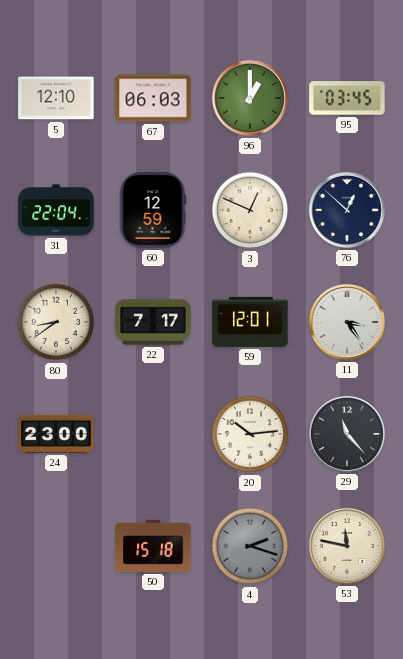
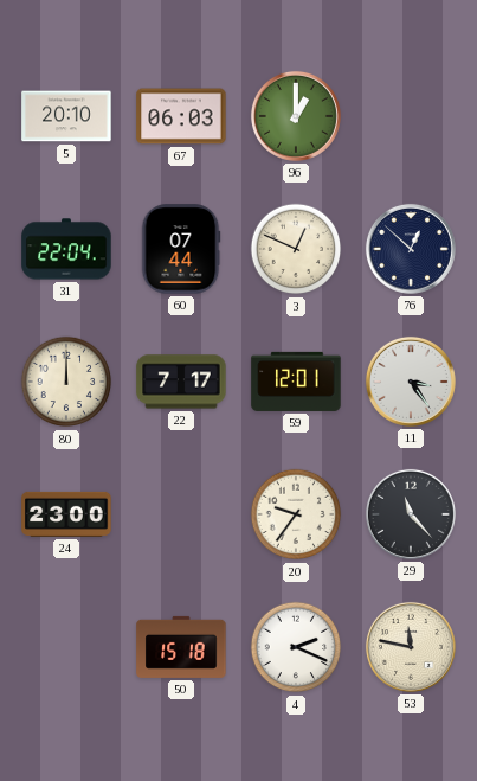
5: 12:10 -> 20:10
95: 03:45 -> none
60: 12:59 -> 07:44
80: 8:39 -> 12:00
20: 10:14 -> 9:36
4: 2:18 -> 2:19
4 dial: grey -> white
